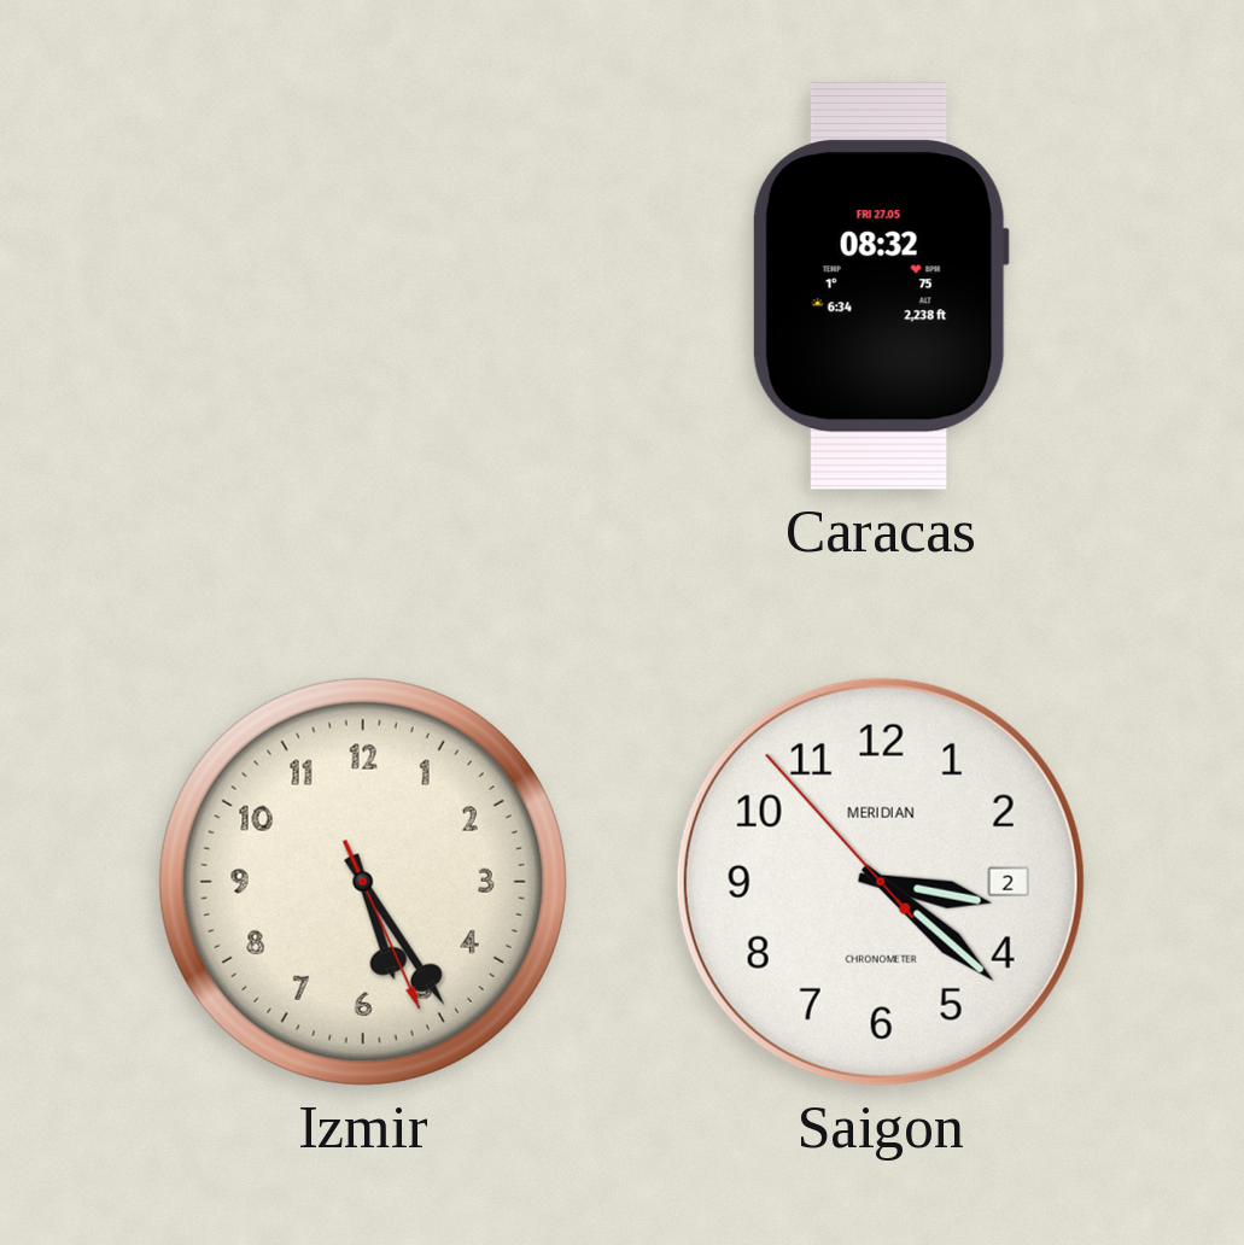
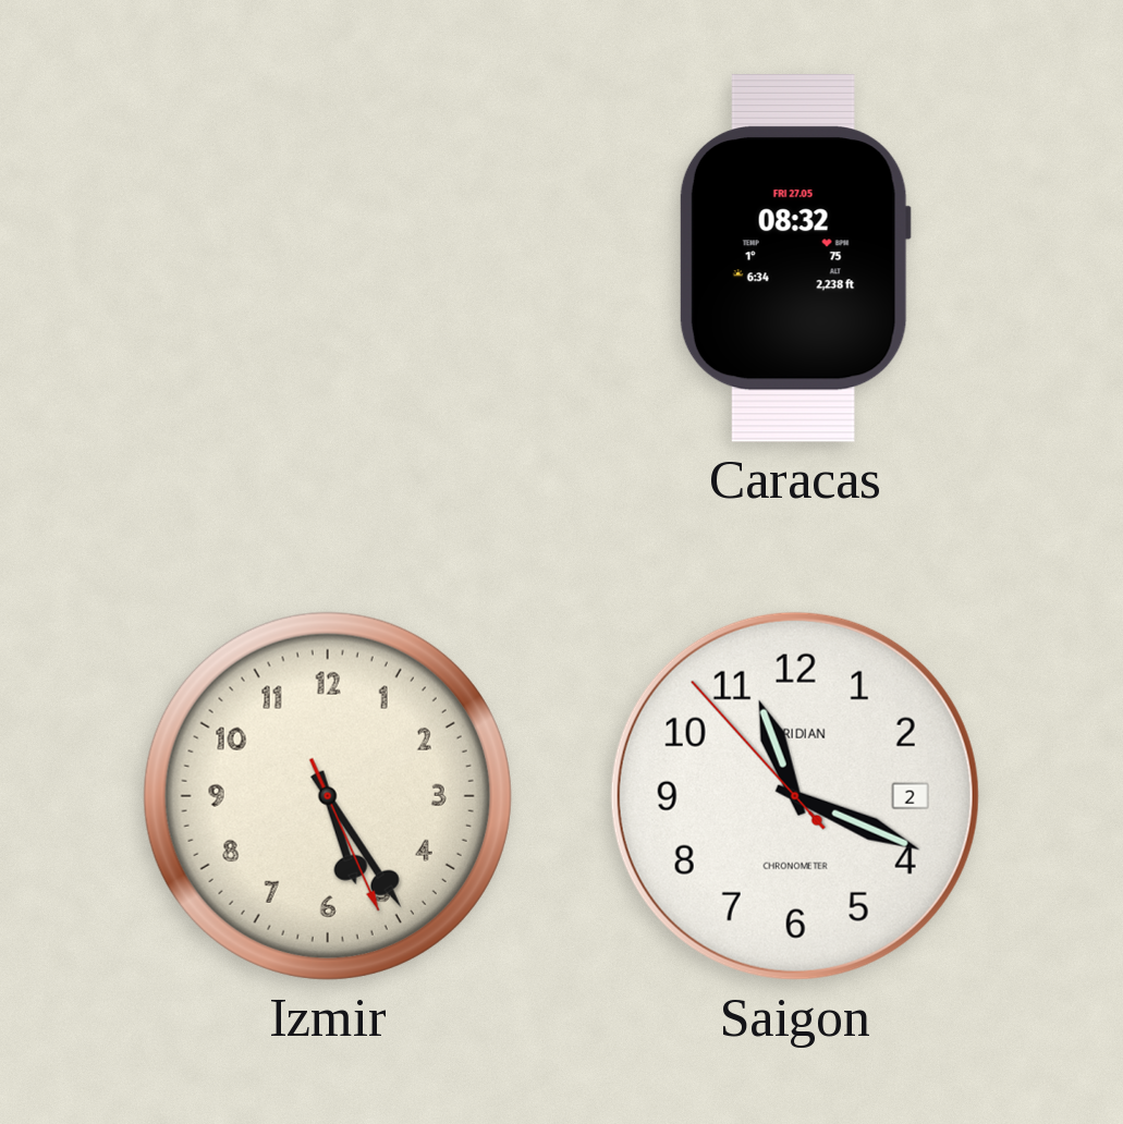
Saigon: 3:21 -> 11:18
